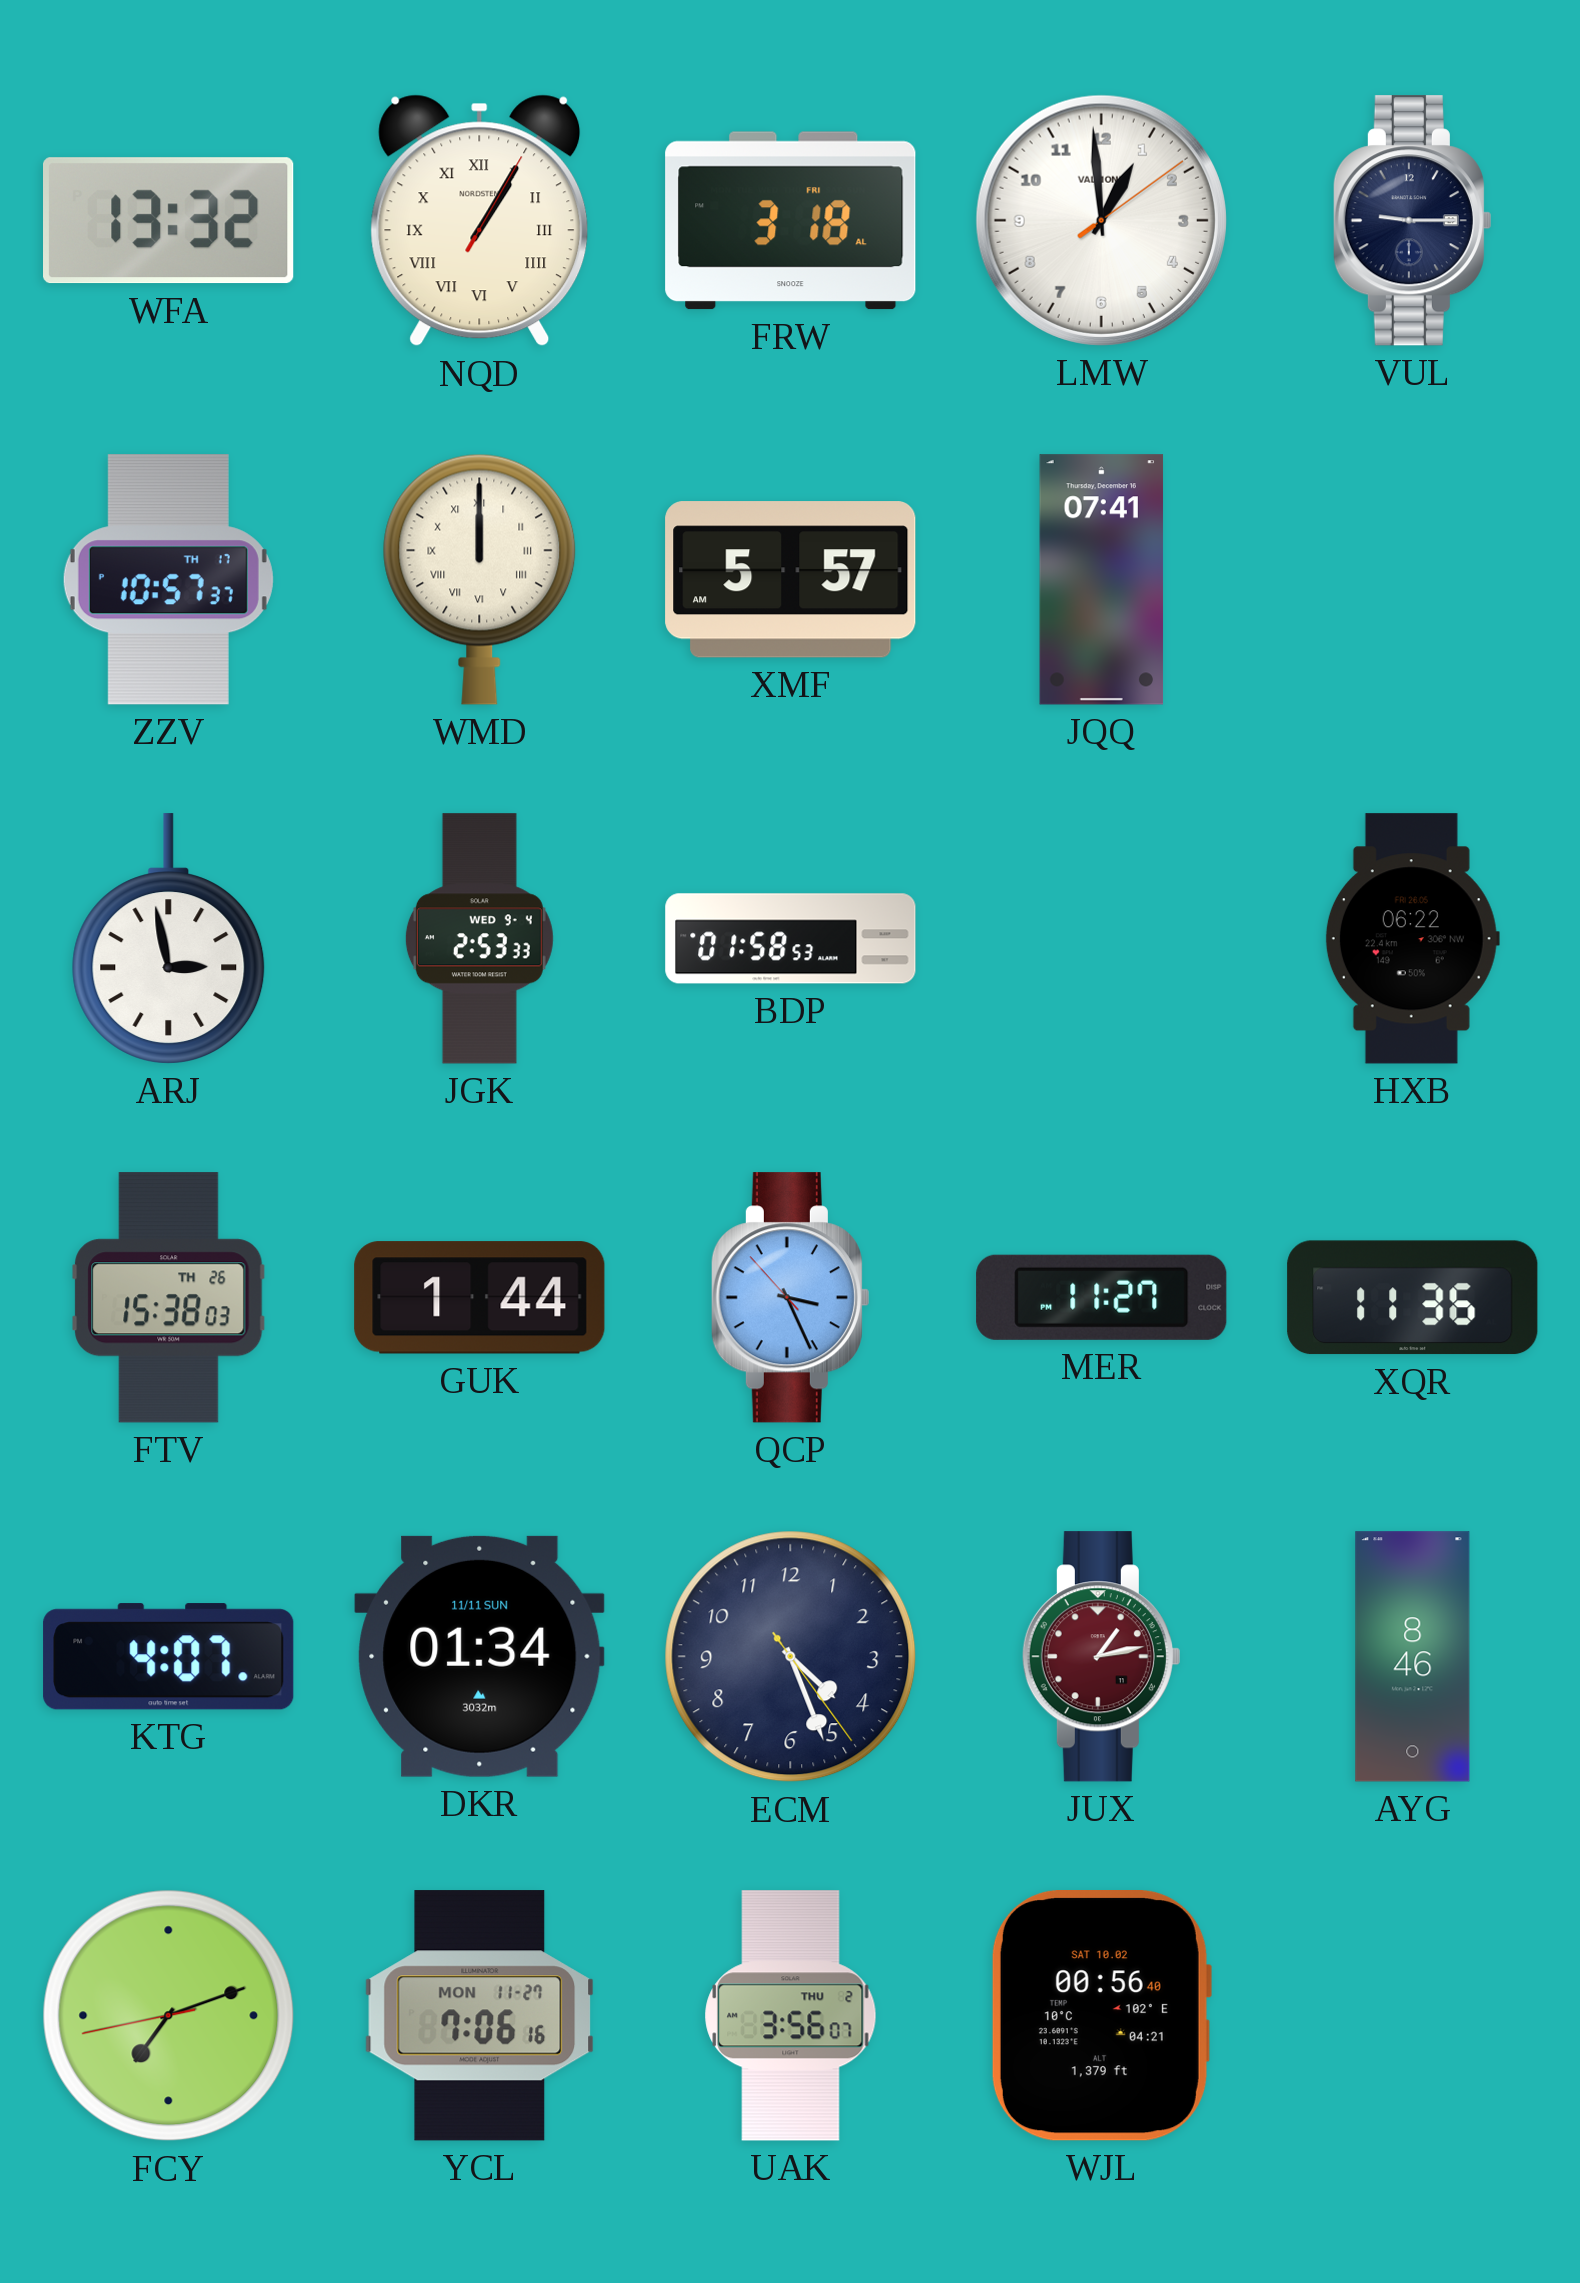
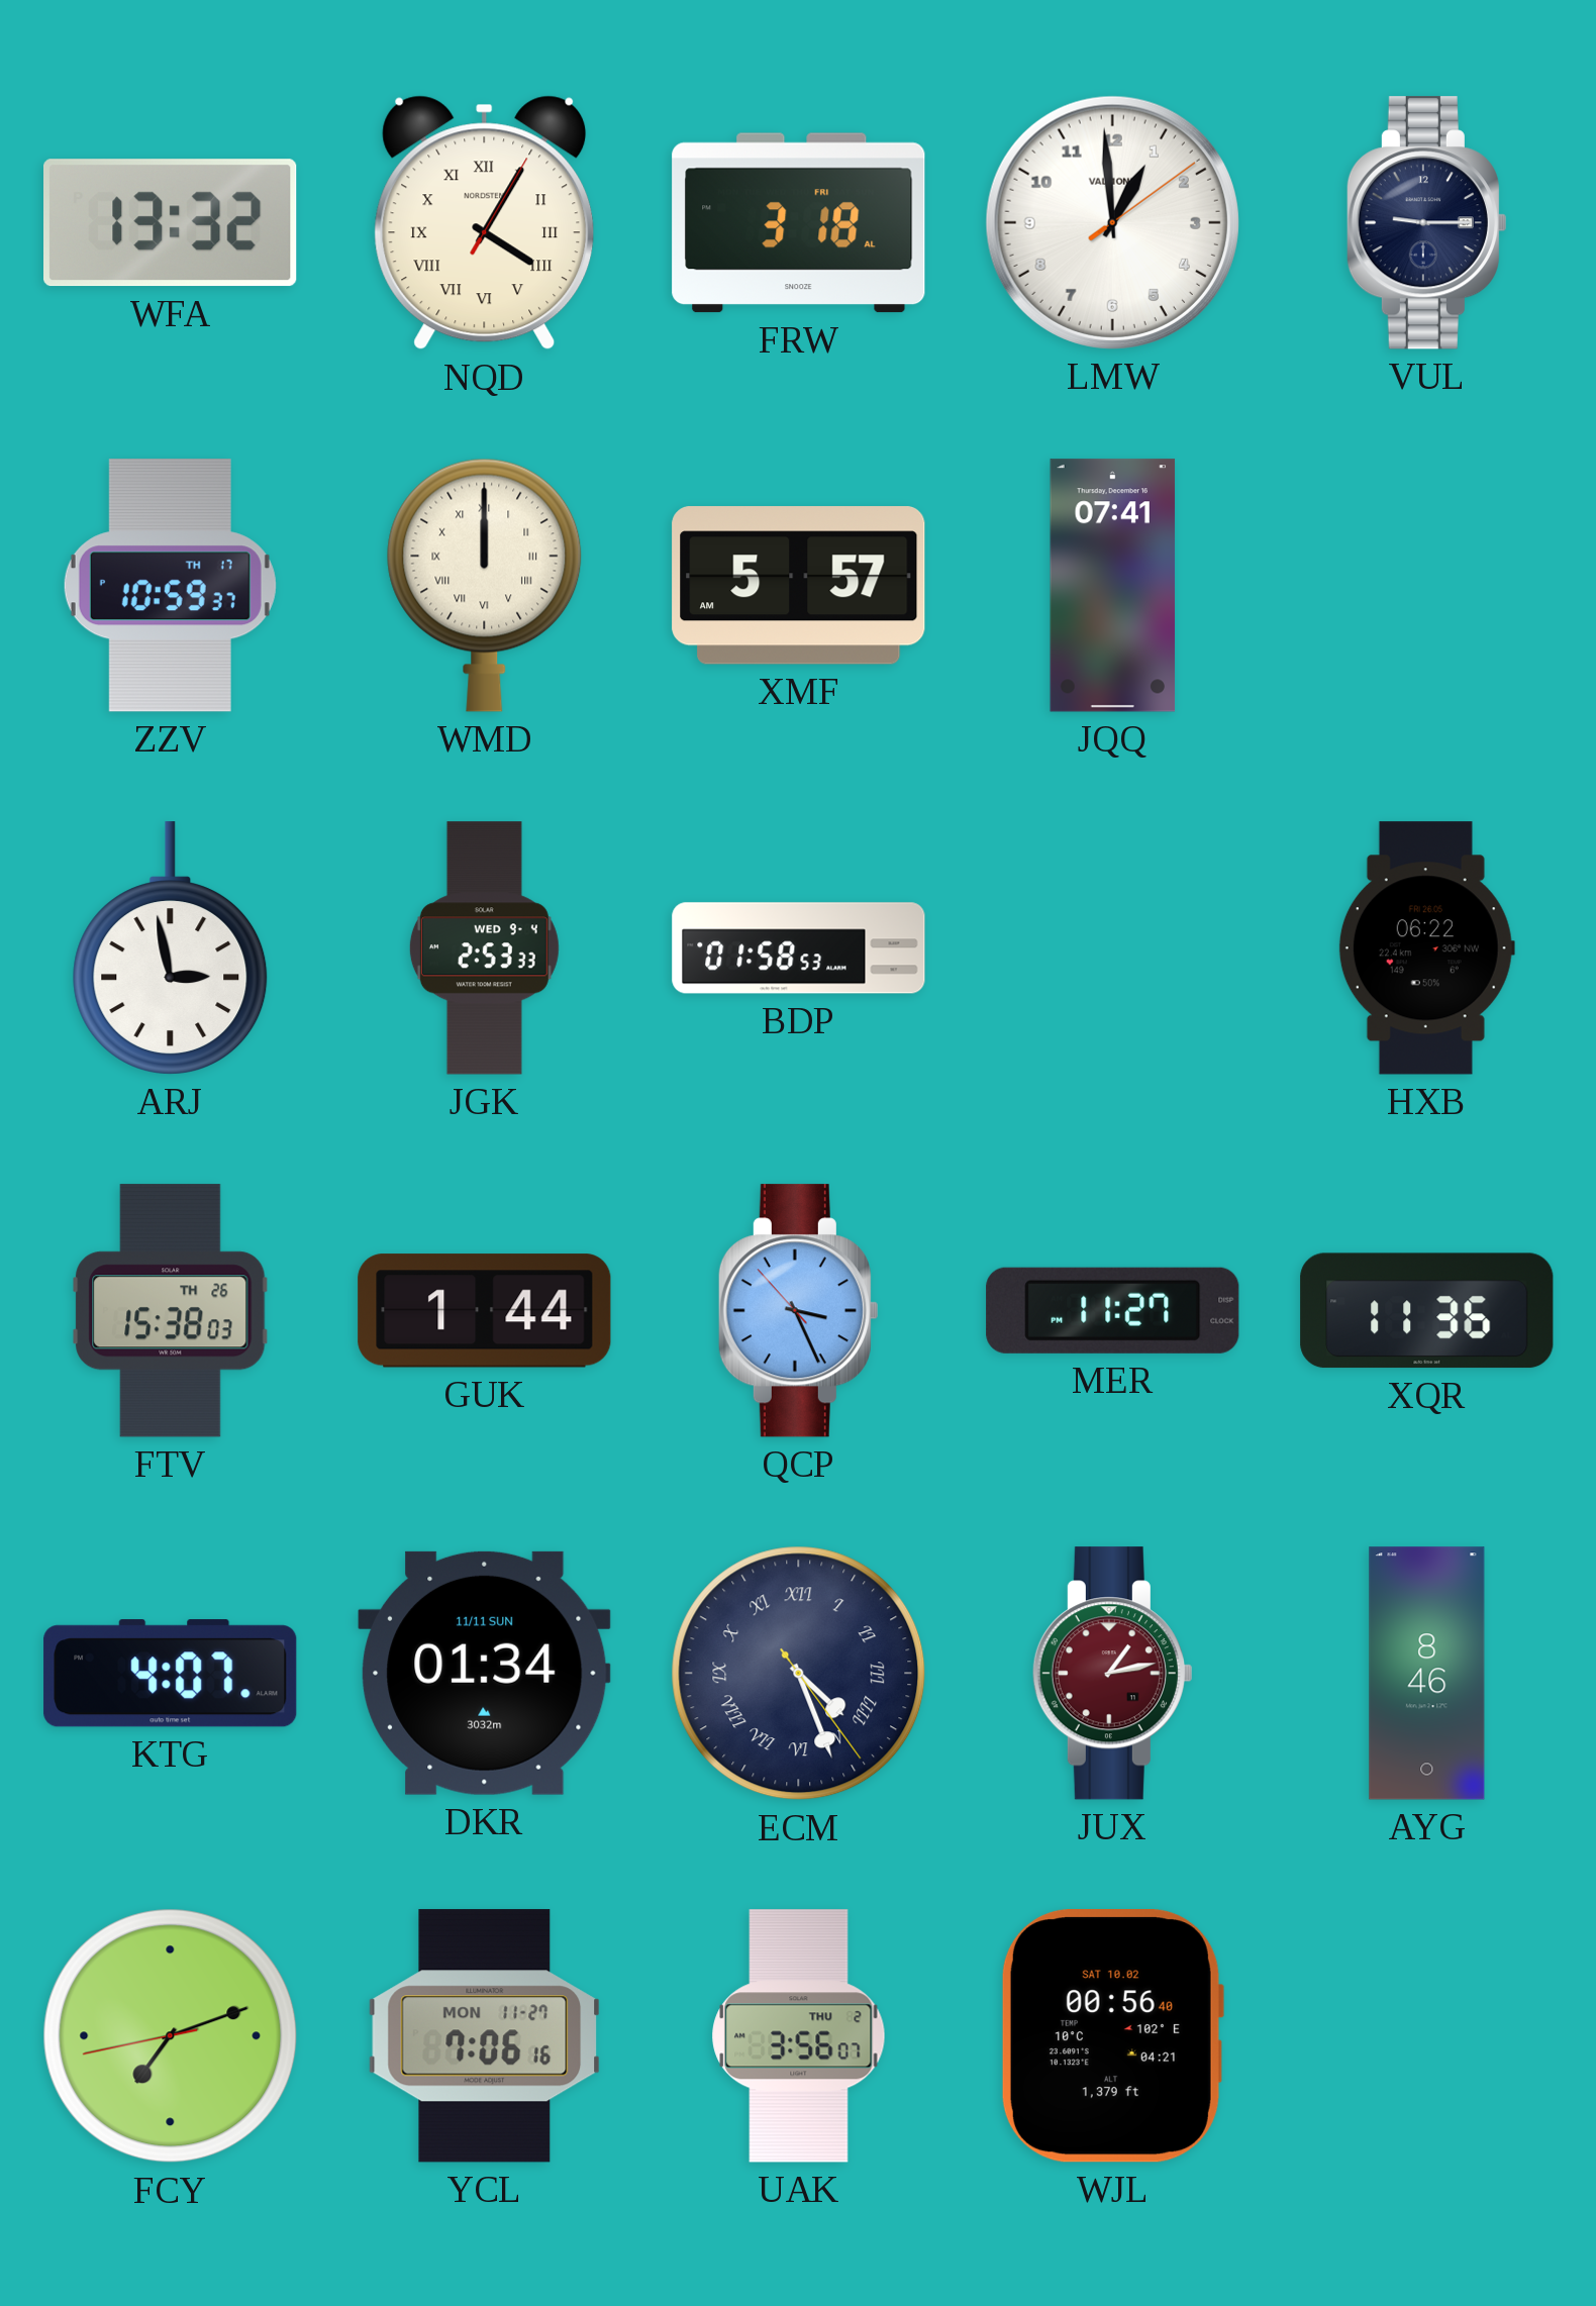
NQD: 1:05 -> 4:05
ZZV: 10:57 -> 10:59
ECM numerals: Arabic -> Roman
